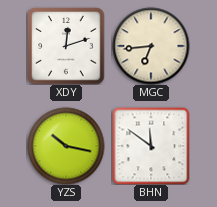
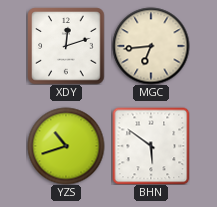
YZS: 10:17 -> 10:42
BHN: 11:51 -> 5:51
